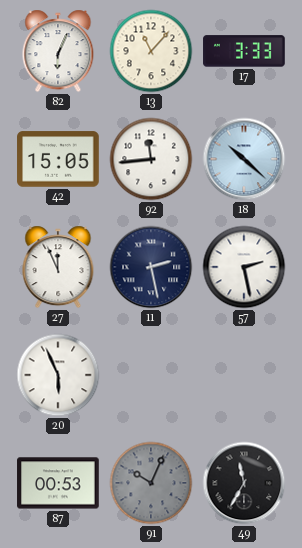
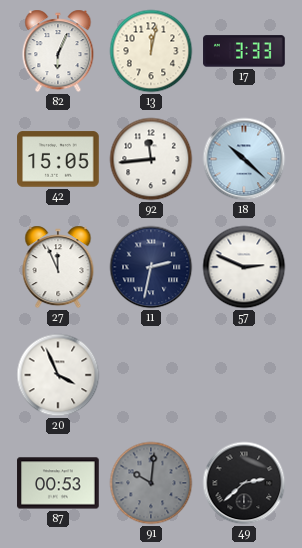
13: 11:07 -> 12:02
11: 2:28 -> 2:32
57: 2:28 -> 2:49
20: 5:56 -> 3:56
91: 10:04 -> 10:01
49: 11:35 -> 2:38
